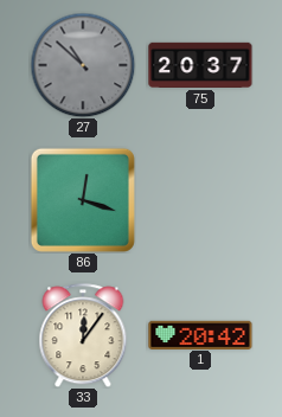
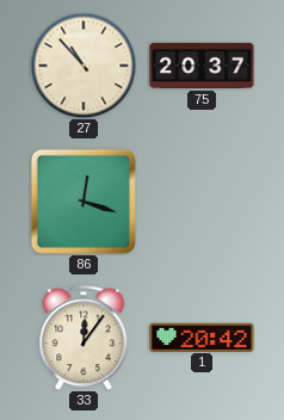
27: 10:52 -> 10:53
27 dial: grey -> cream
